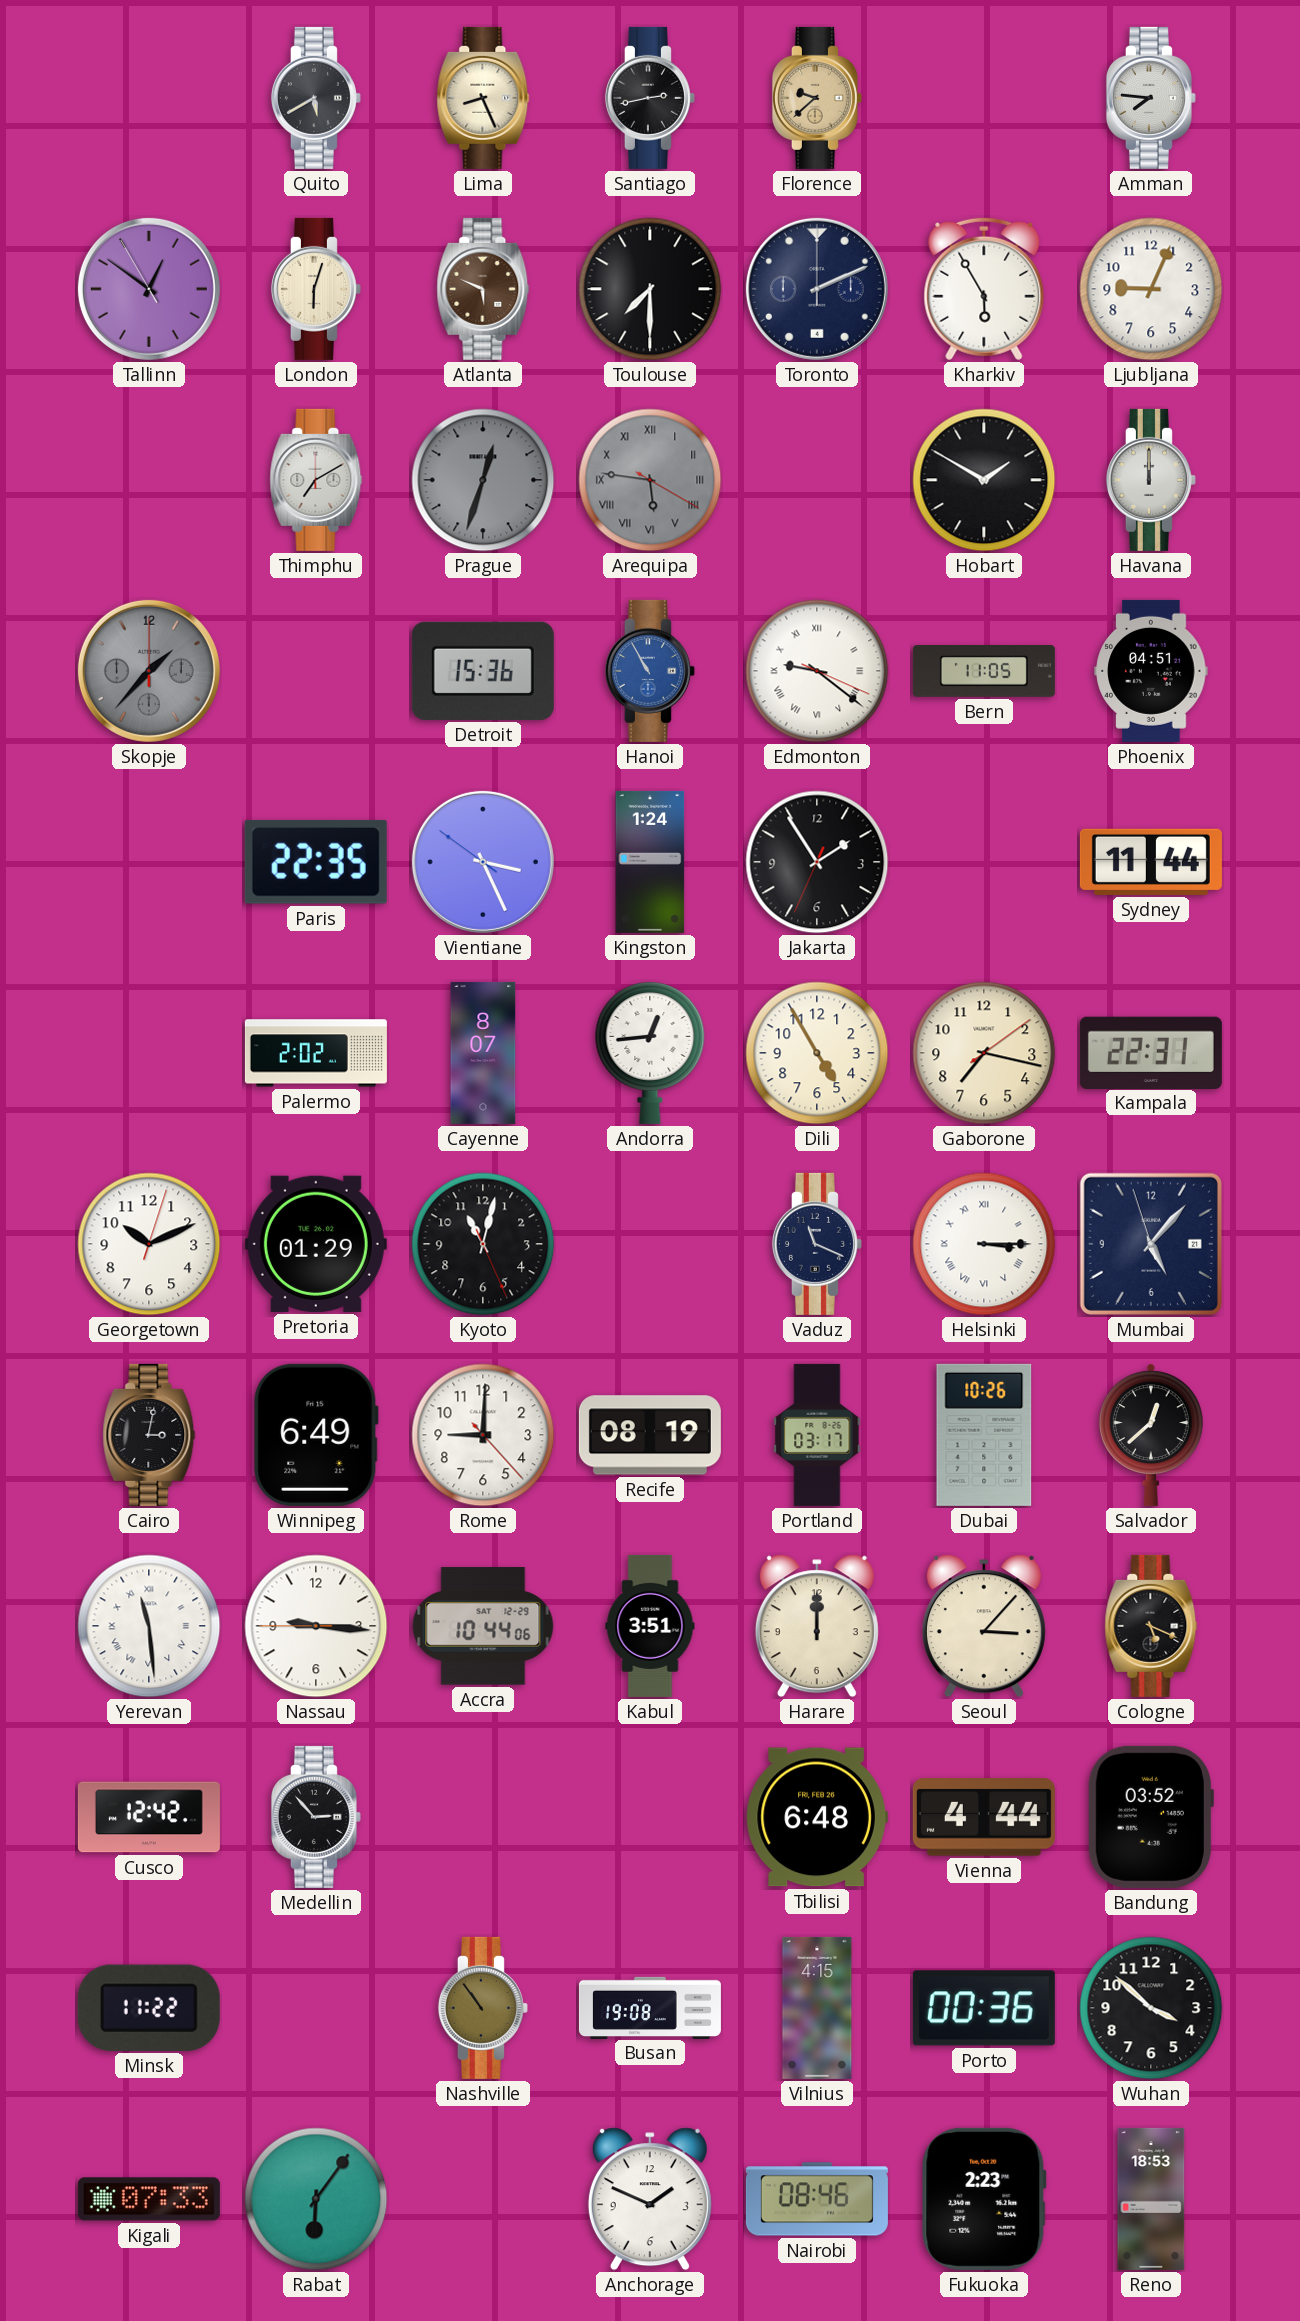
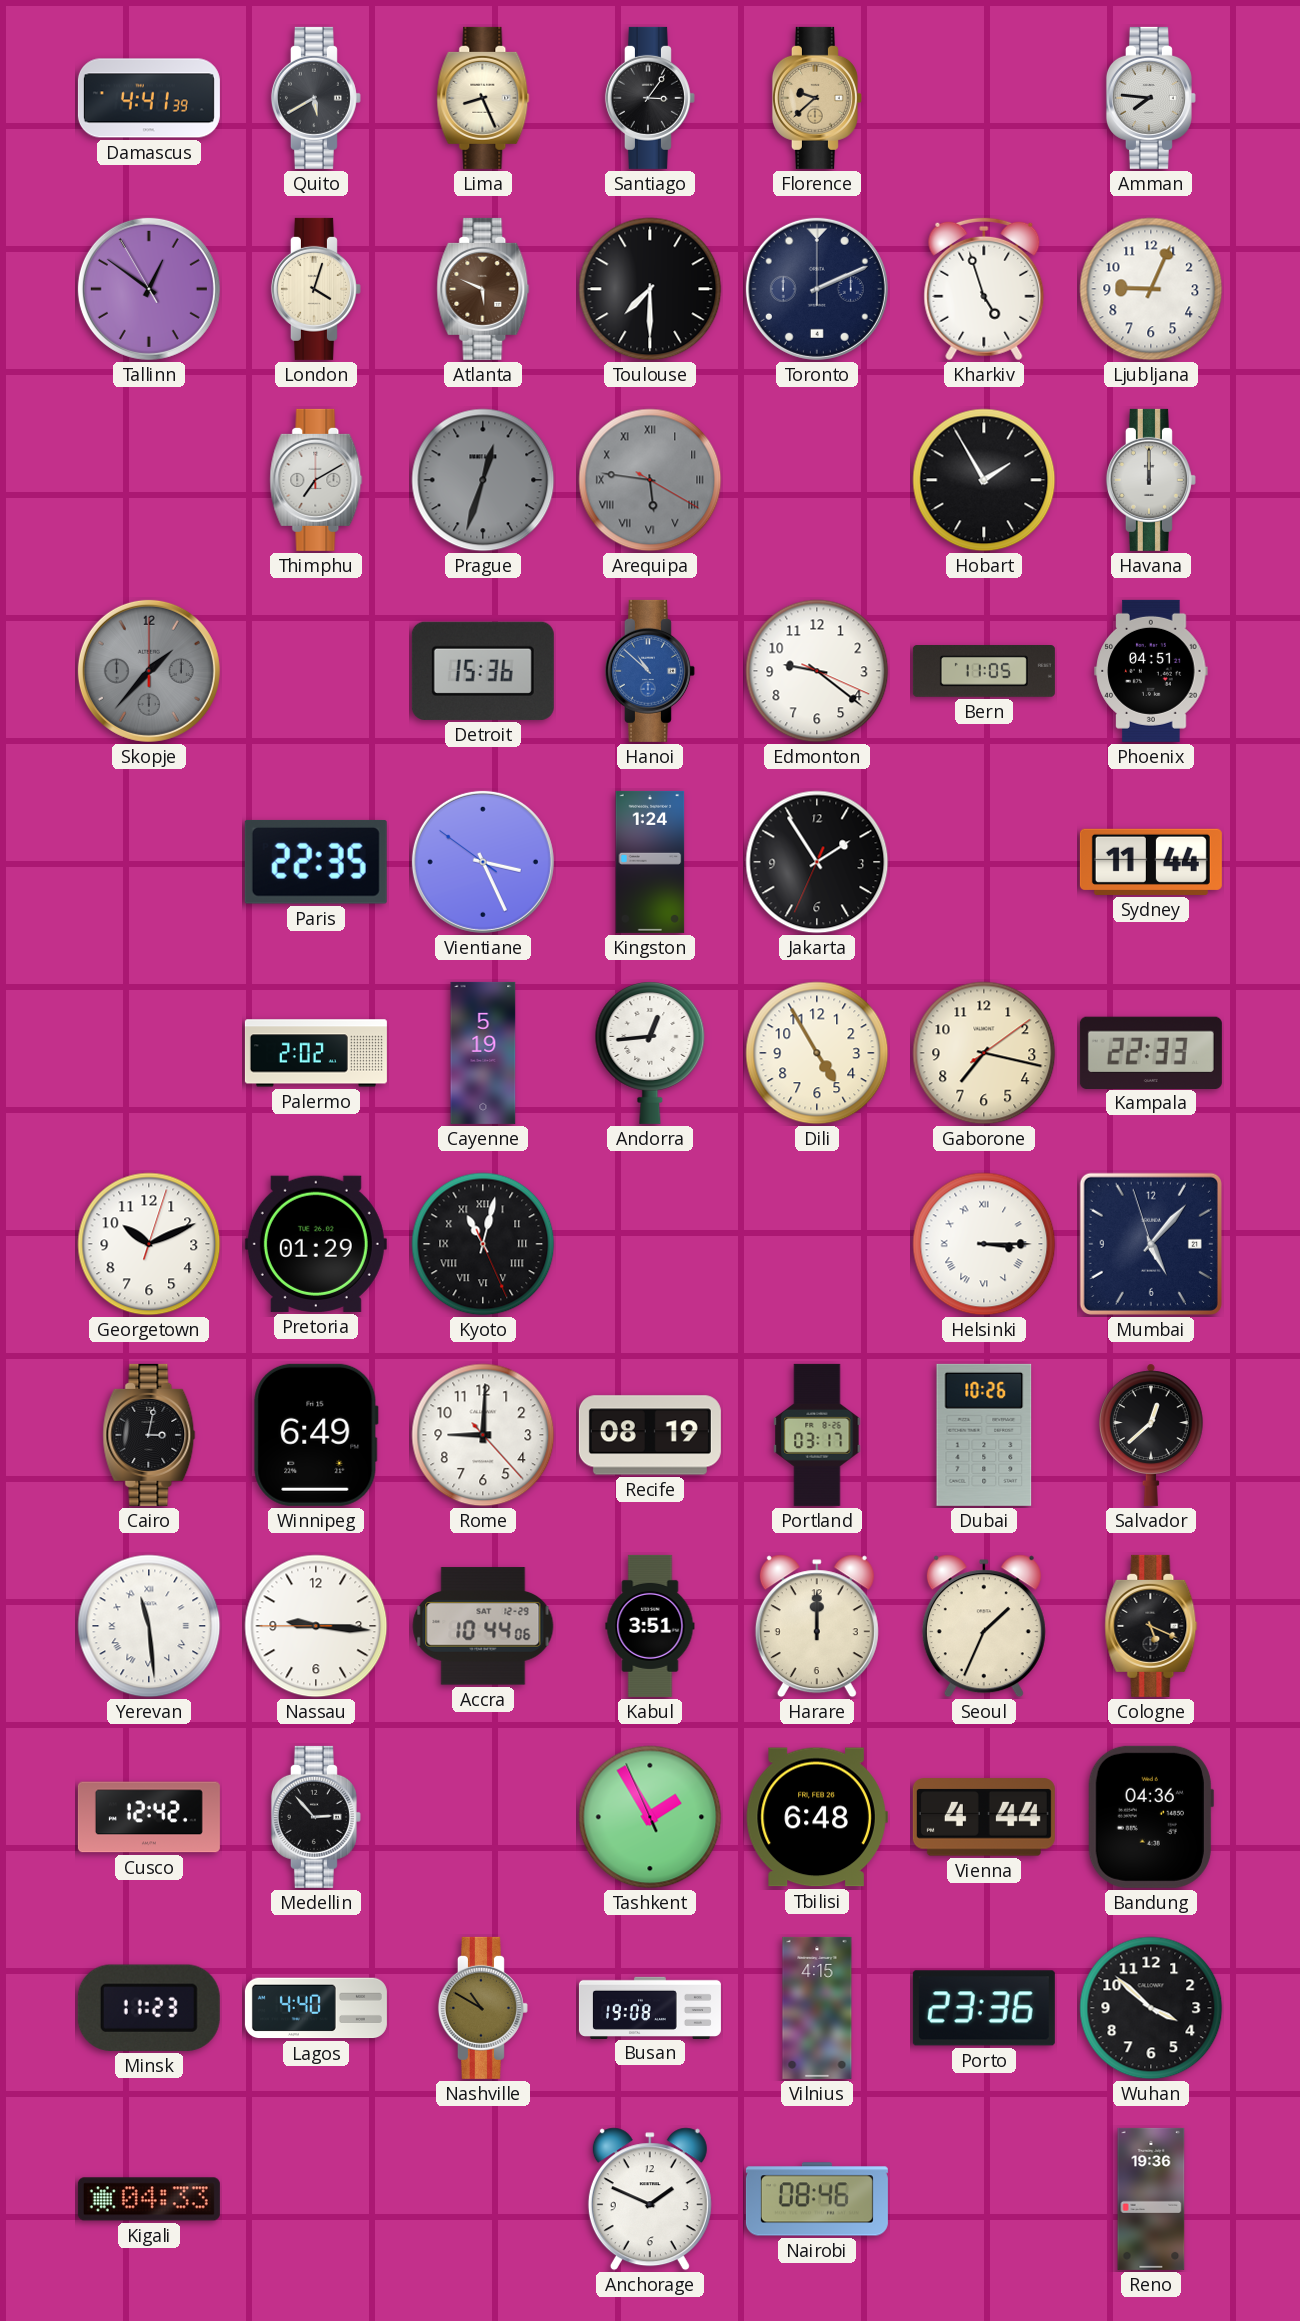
Damascus: none -> 4:41
Santiago: 2:43 -> 3:06
London: 6:03 -> 4:03
Kharkiv: 5:55 -> 4:57
Hobart: 1:50 -> 1:55
Hanoi: 10:55 -> 10:52
Edmonton numerals: Roman -> Arabic
Cayenne: 8:07 -> 5:19
Kampala: 22:31 -> 22:33
Kyoto numerals: Arabic -> Roman
Vaduz: 11:19 -> none
Seoul: 3:07 -> 1:34
Tashkent: none -> 1:54
Bandung: 03:52 -> 04:36
Minsk: 11:22 -> 11:23
Lagos: none -> 4:40
Nashville: 10:54 -> 10:50
Porto: 00:36 -> 23:36
Kigali: 07:33 -> 04:33
Rabat: 6:06 -> none
Fukuoka: 2:23 -> none
Reno: 18:53 -> 19:36
